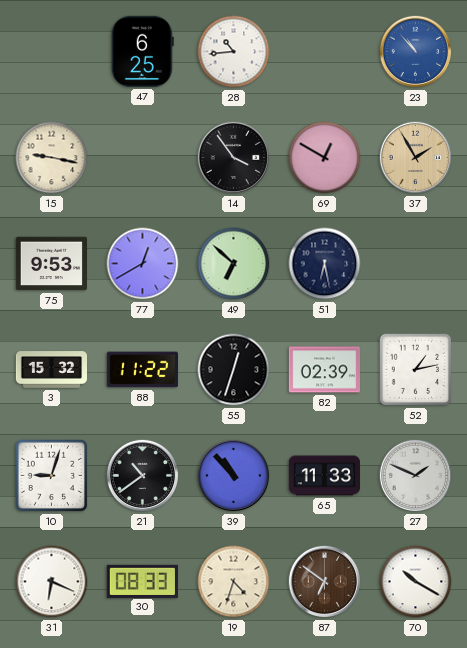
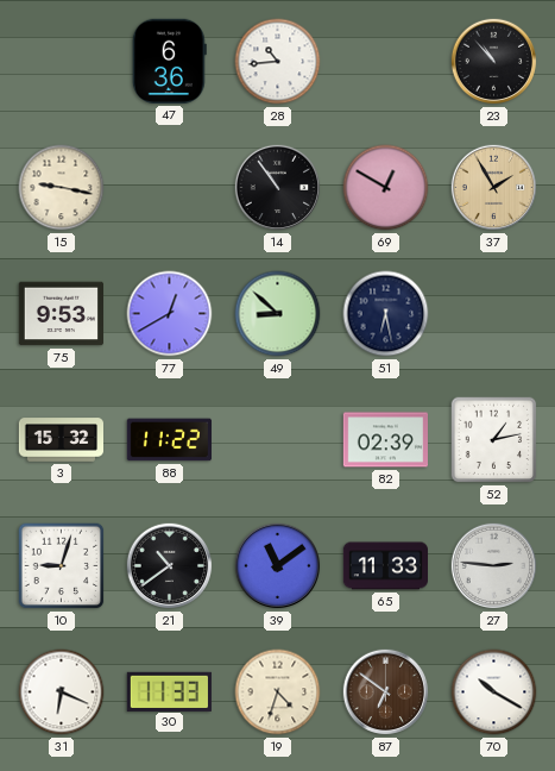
47: 6:25 -> 6:36
23 dial: blue -> black
14: 3:54 -> 10:54
49: 6:52 -> 8:52
55: 12:33 -> none
39: 10:53 -> 11:09
27: 1:49 -> 2:46
30: 08:33 -> 11:33
